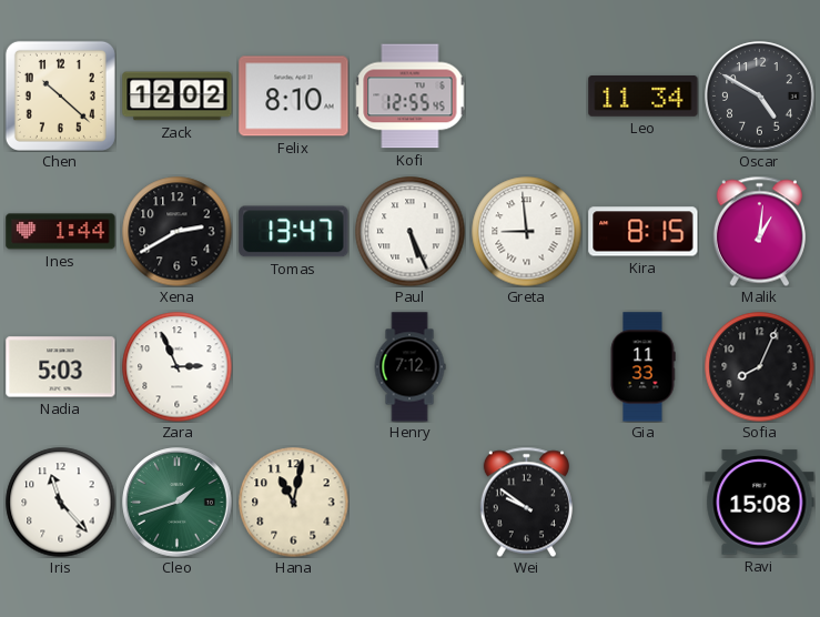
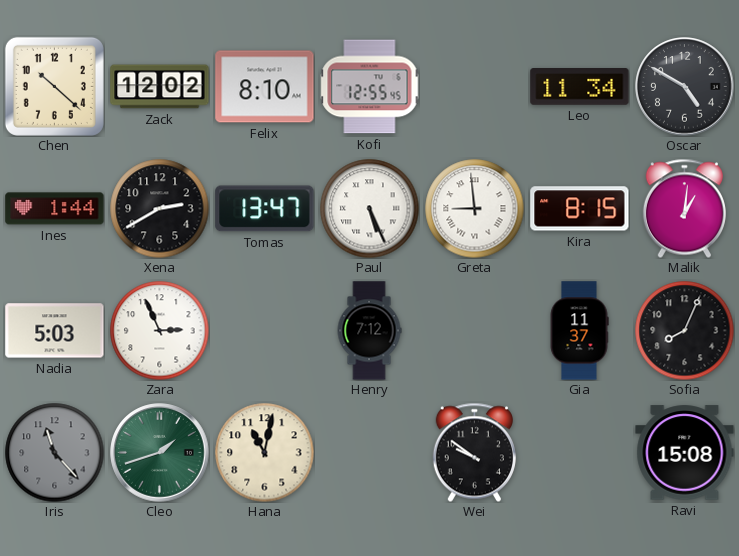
Gia: 11:33 -> 11:37
Iris dial: white -> grey
